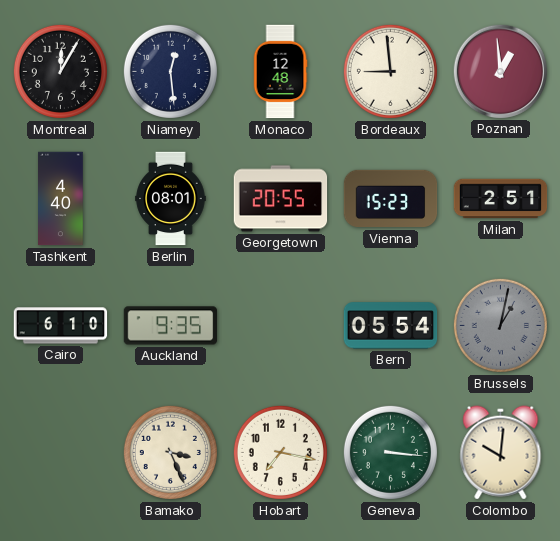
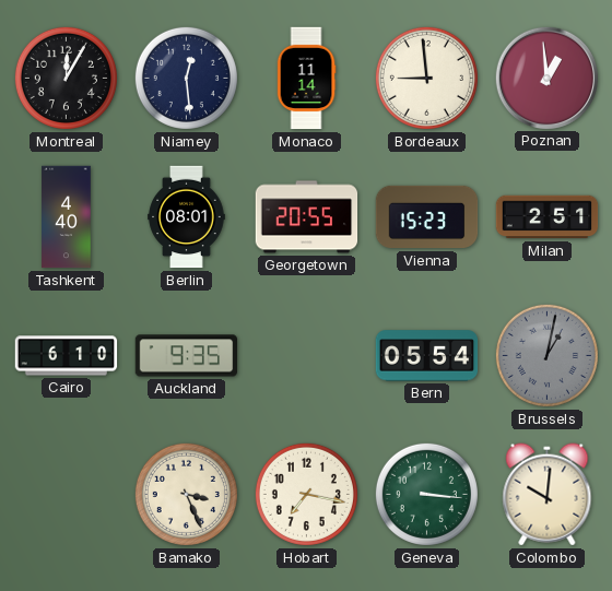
Monaco: 12:48 -> 11:14
